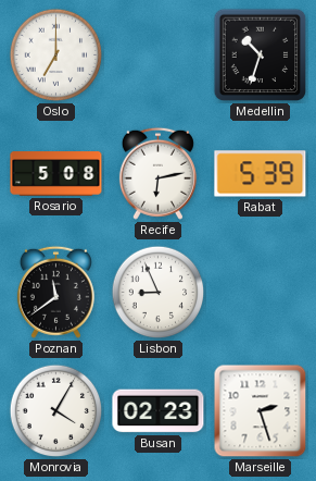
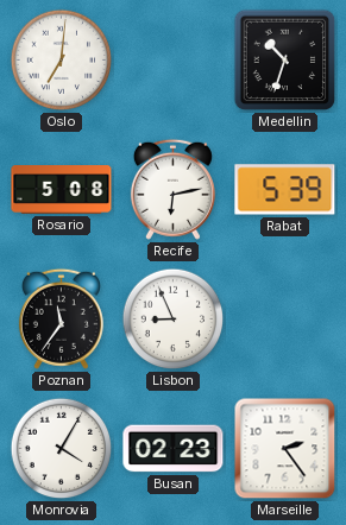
Oslo: 7:00 -> 7:01
Poznan: 11:39 -> 11:36
Marseille: 2:27 -> 2:24
